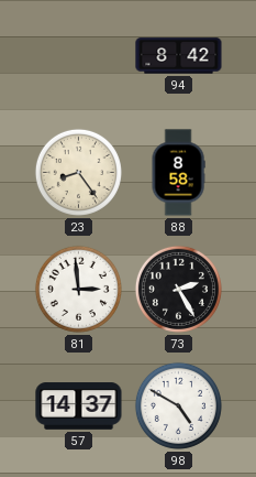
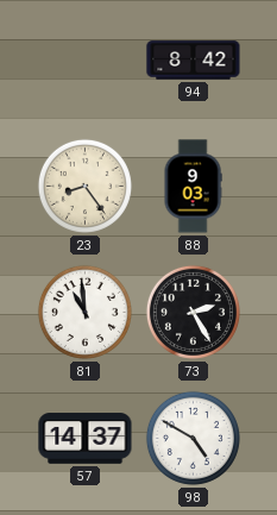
88: 8:58 -> 9:03
81: 2:59 -> 10:59
